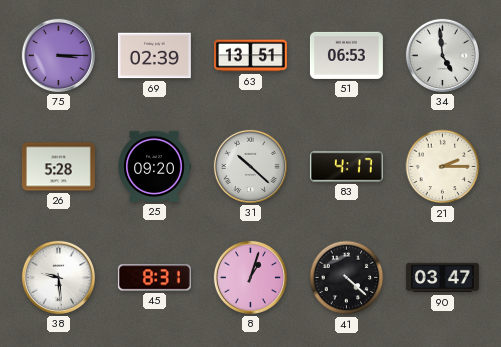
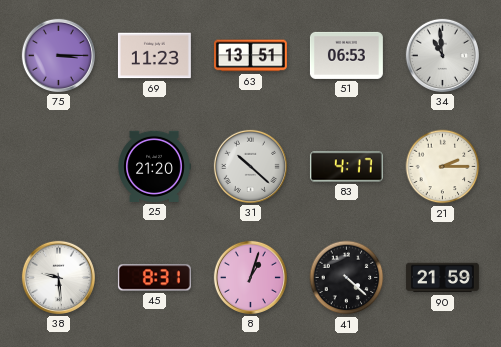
69: 02:39 -> 11:23
34: 4:59 -> 10:59
26: 5:28 -> none
25: 09:20 -> 21:20
90: 03:47 -> 21:59
